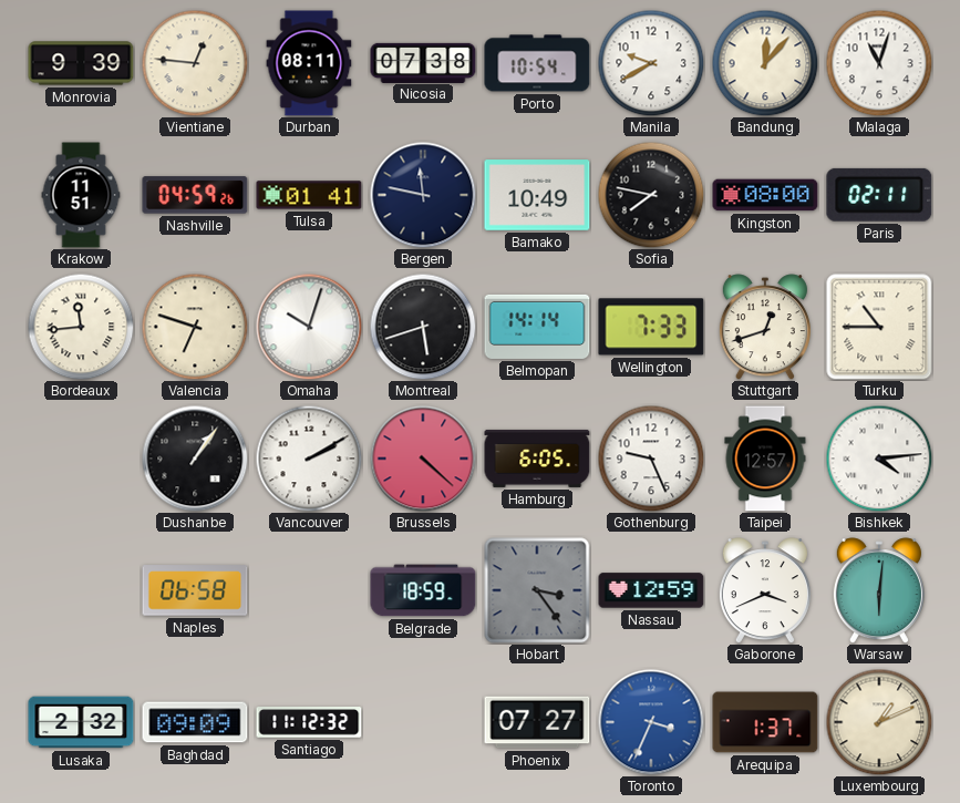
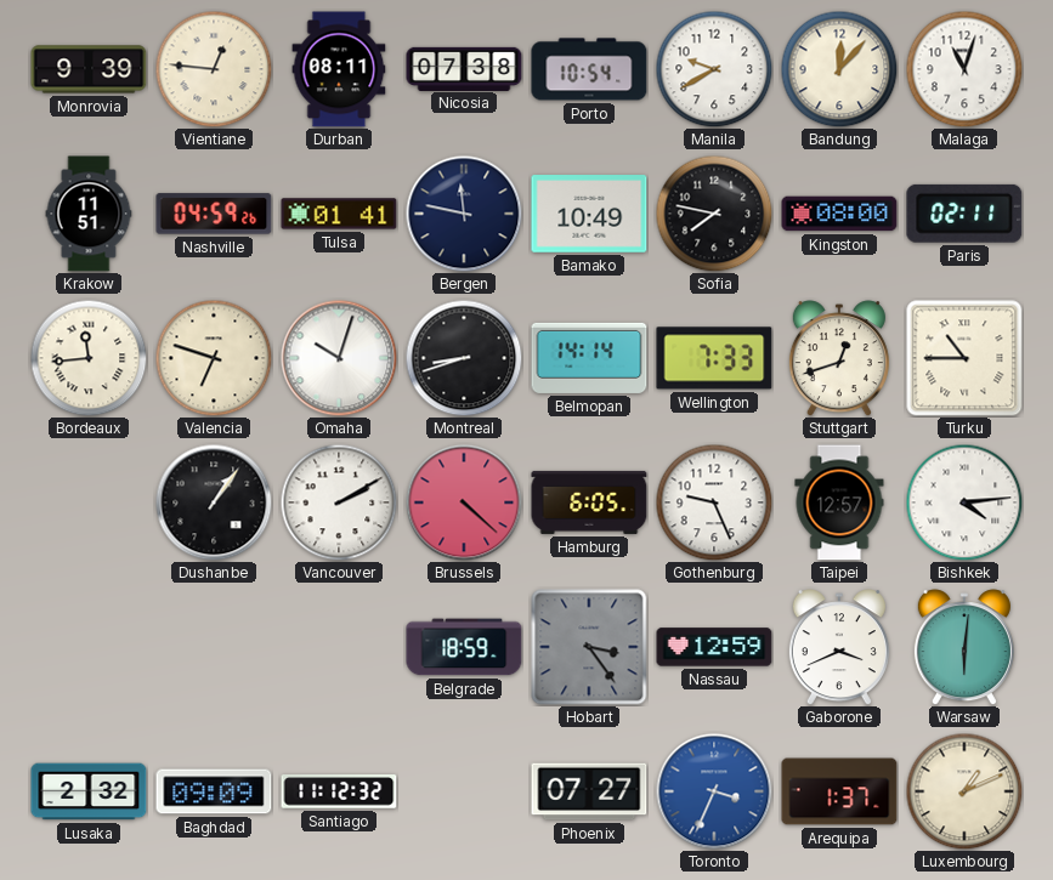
Montreal: 5:42 -> 8:42
Naples: 06:58 -> none
